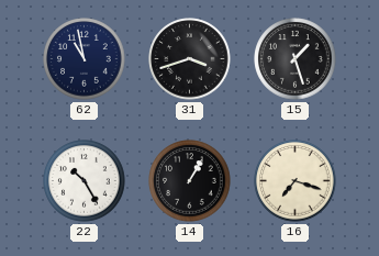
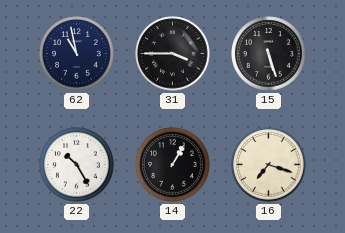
31: 3:42 -> 3:45
15: 1:27 -> 5:27
